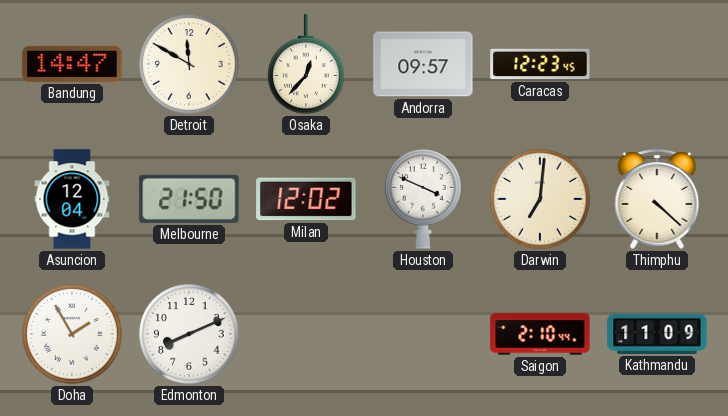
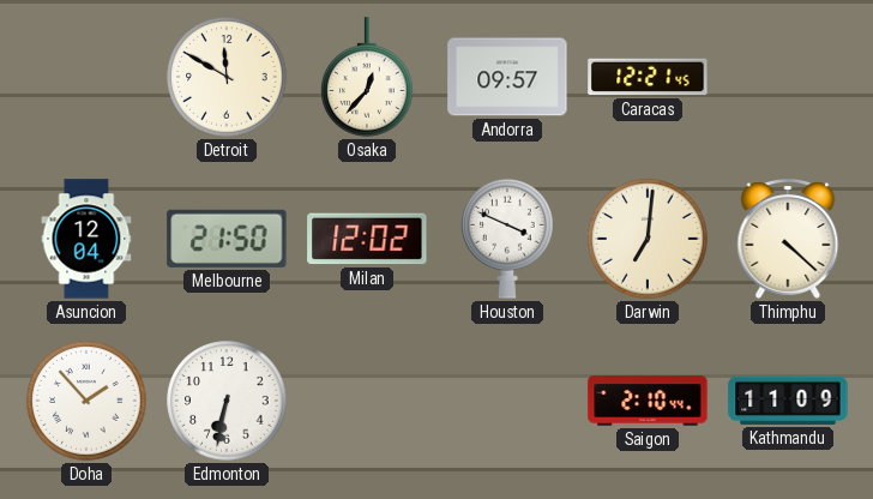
Bandung: 14:47 -> none
Caracas: 12:23 -> 12:21
Doha: 1:55 -> 1:53
Edmonton: 8:11 -> 6:32
